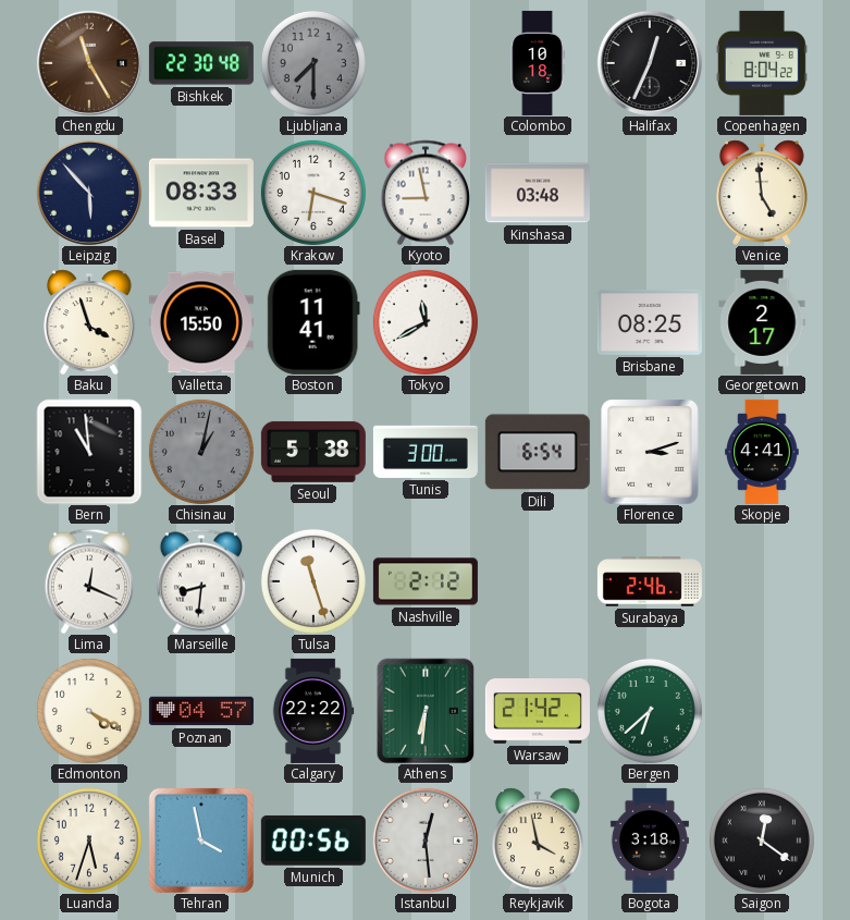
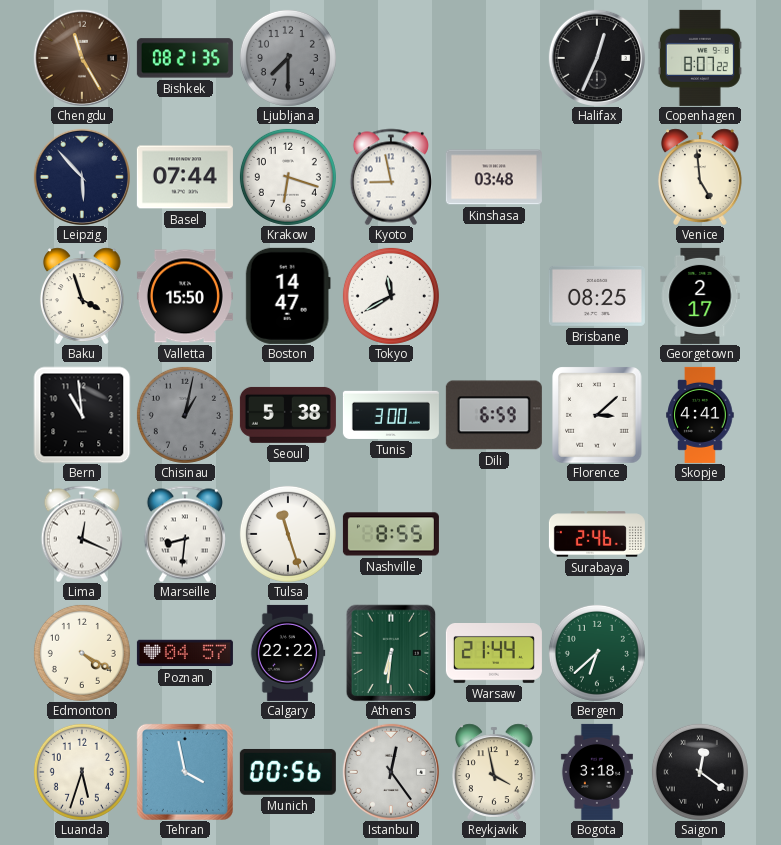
Bishkek: 22:30 -> 08:21
Colombo: 10:18 -> none
Copenhagen: 8:04 -> 8:07
Basel: 08:33 -> 07:44
Boston: 11:41 -> 14:47
Dili: 6:54 -> 6:59
Florence: 3:12 -> 3:08
Nashville: 2:12 -> 8:55
Warsaw: 21:42 -> 21:44
Istanbul: 12:29 -> 12:24
